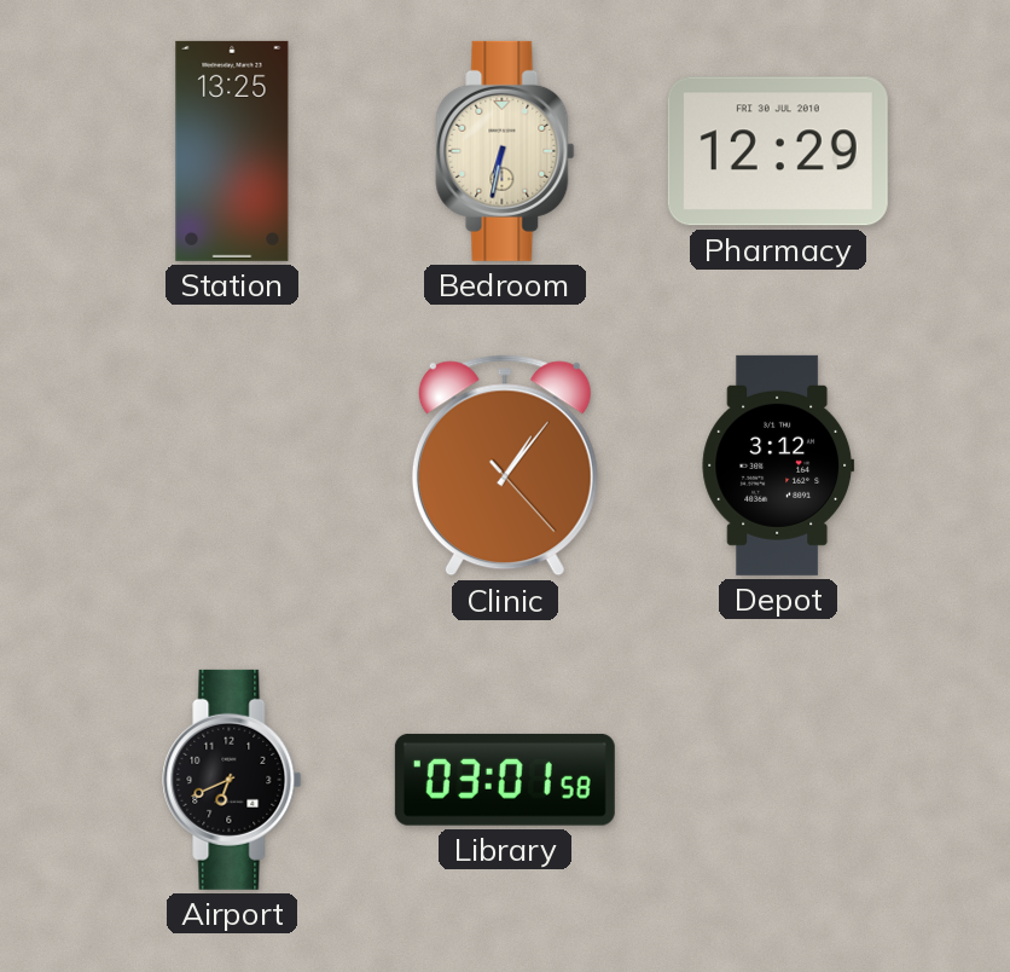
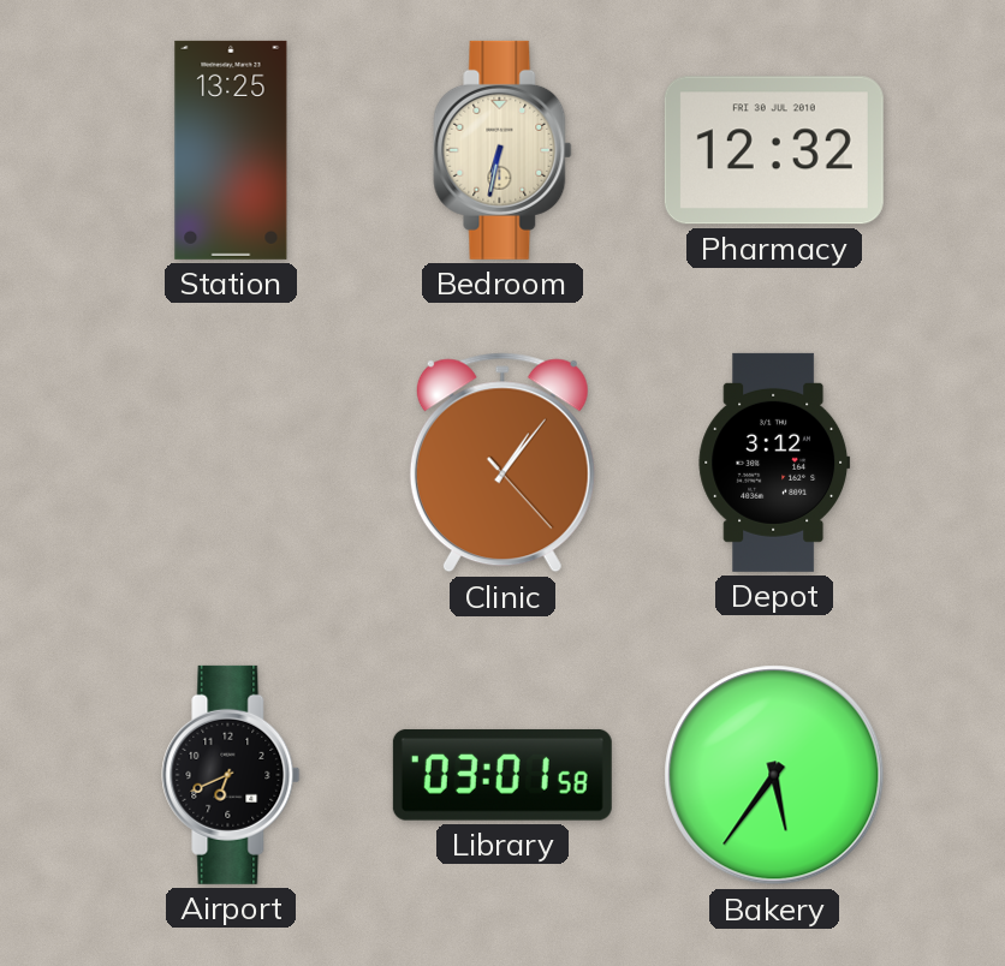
Pharmacy: 12:29 -> 12:32
Bakery: none -> 5:36
